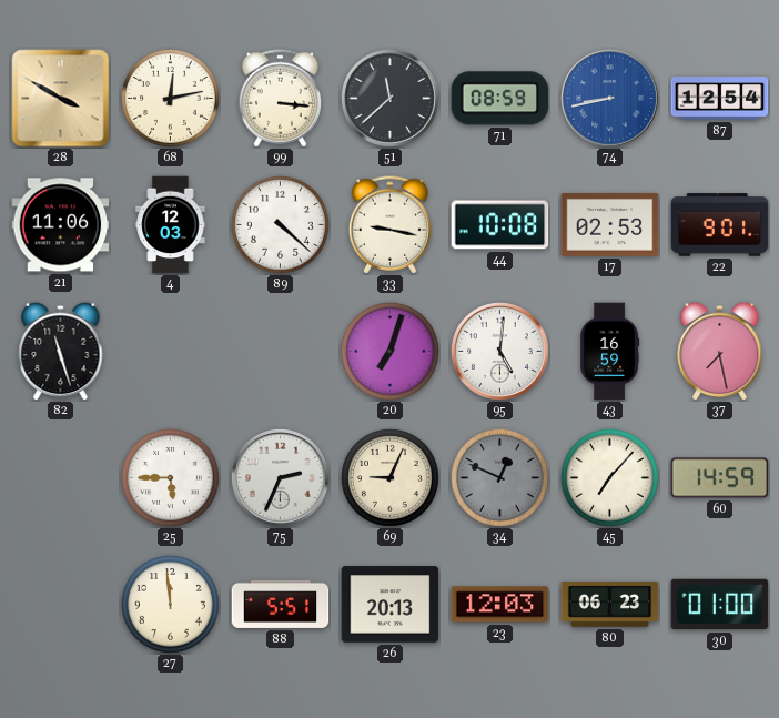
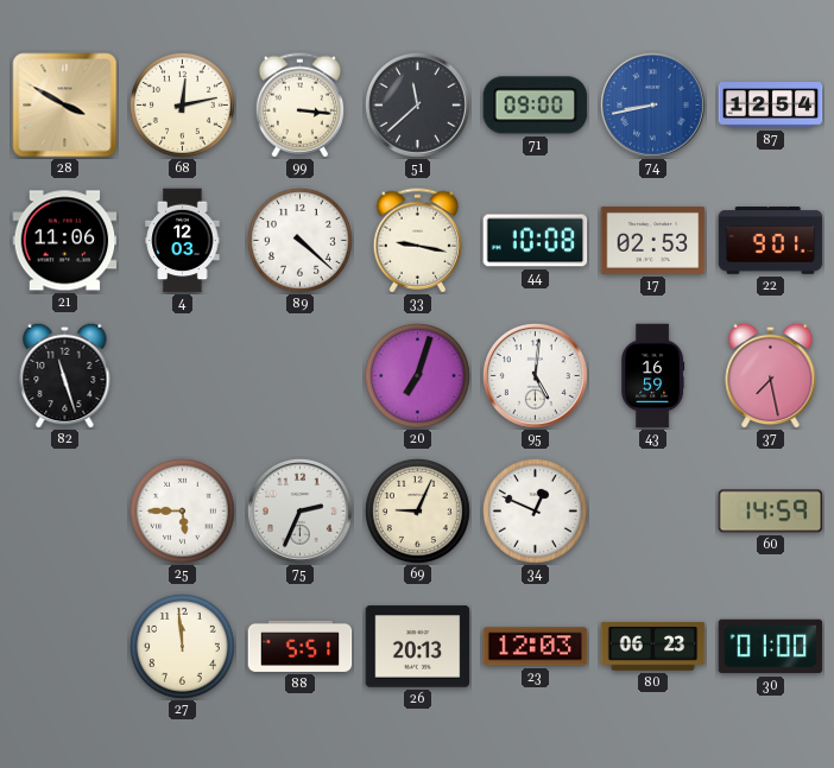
71: 08:59 -> 09:00
34 dial: grey -> white
45: 7:07 -> none
